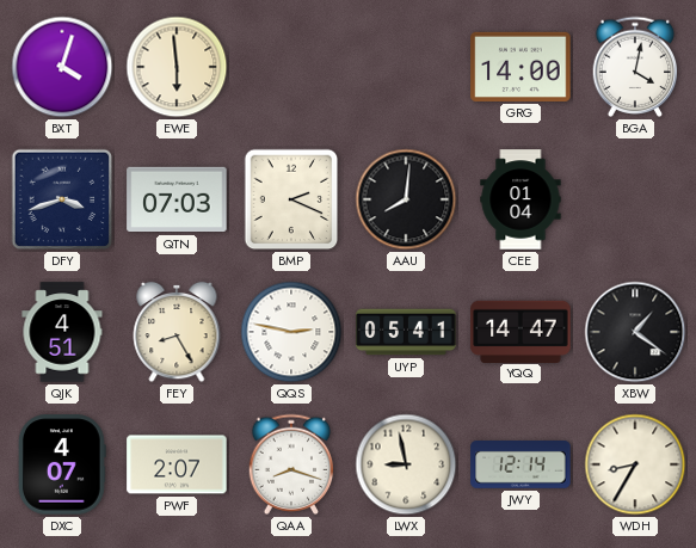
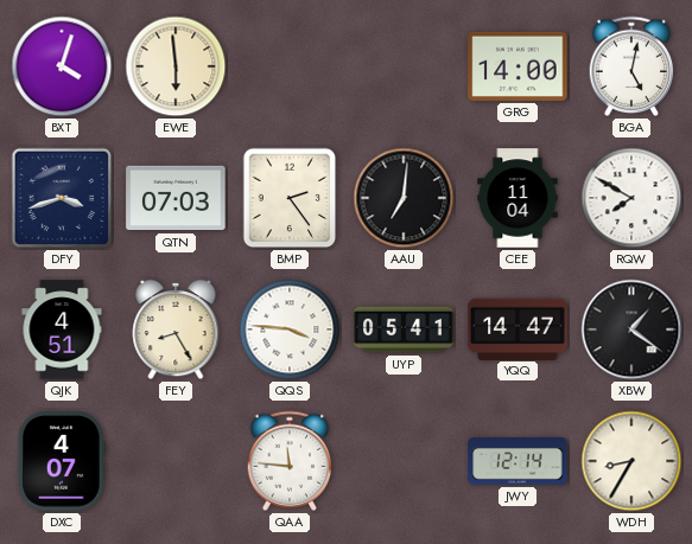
BGA: 4:02 -> 5:02
BMP: 2:19 -> 2:24
AAU: 8:01 -> 7:01
CEE: 01:04 -> 11:04
RQW: none -> 7:50
QQS: 2:47 -> 3:46
PWF: 2:07 -> none
QAA: 8:18 -> 11:46
LWX: 8:58 -> none
